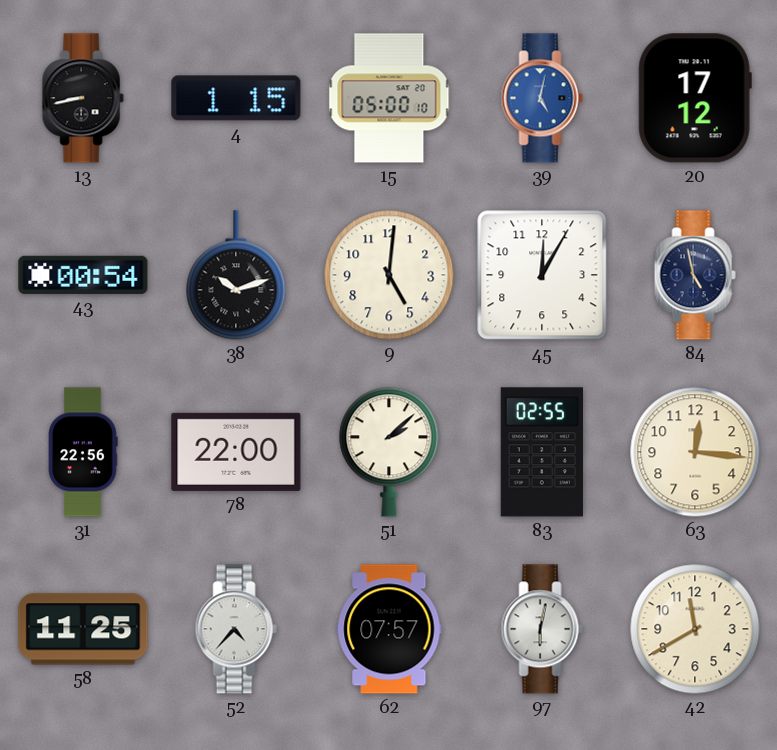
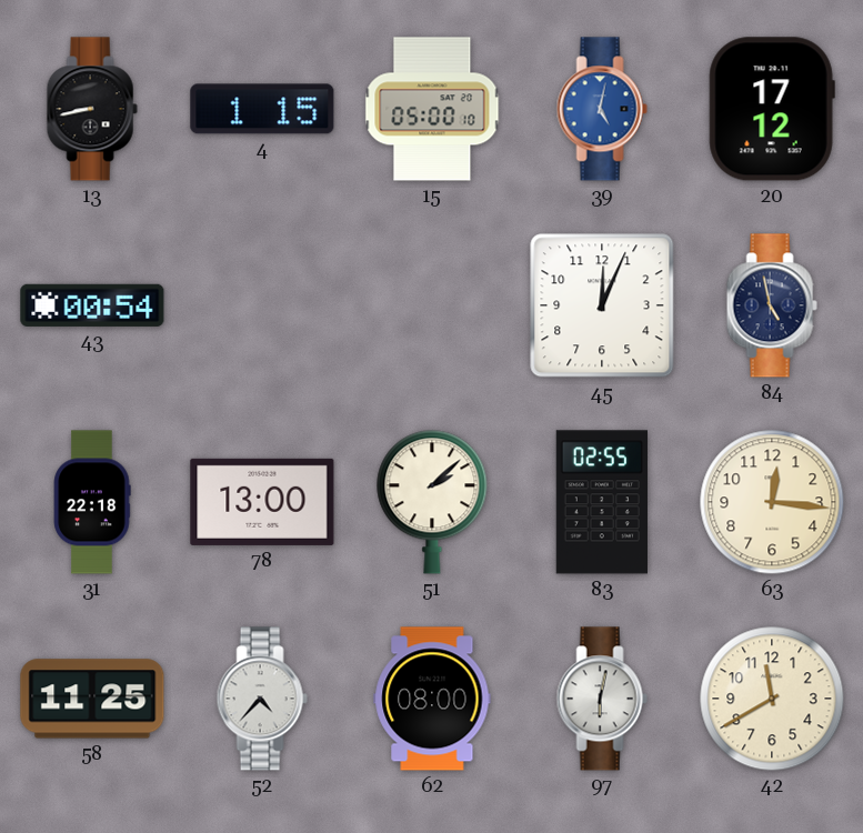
38: 10:12 -> none
9: 5:01 -> none
45: 12:05 -> 12:04
31: 22:56 -> 22:18
78: 22:00 -> 13:00
62: 07:57 -> 08:00
